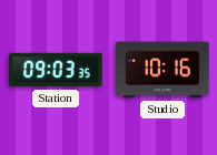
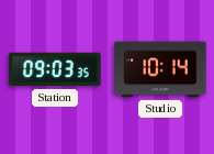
Studio: 10:16 -> 10:14
